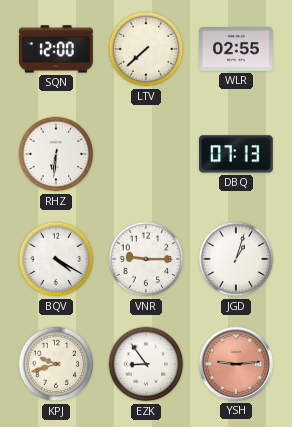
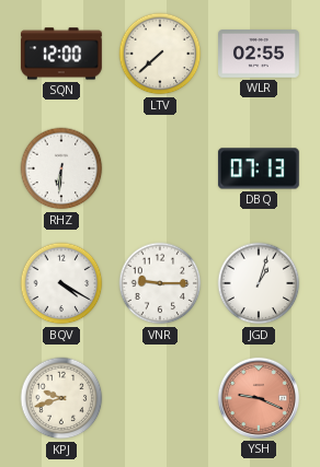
EZK: 8:54 -> none
YSH: 9:14 -> 9:19
